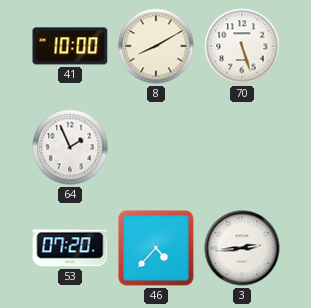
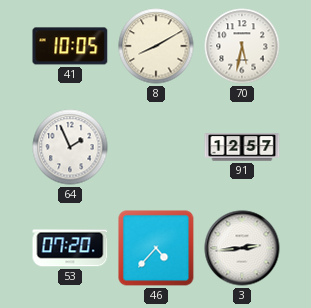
41: 10:00 -> 10:05
70: 5:27 -> 5:32
91: none -> 12:57
